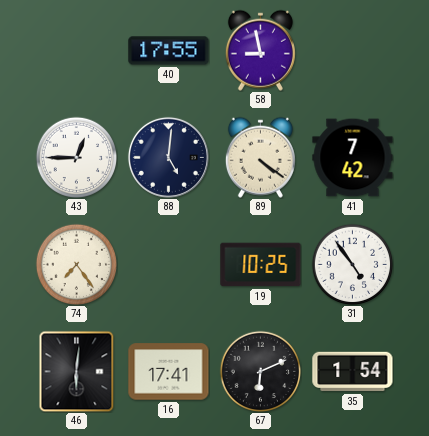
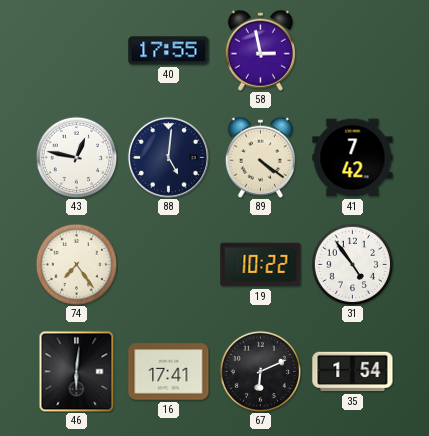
58: 8:58 -> 2:58
43: 12:45 -> 12:47
19: 10:25 -> 10:22
